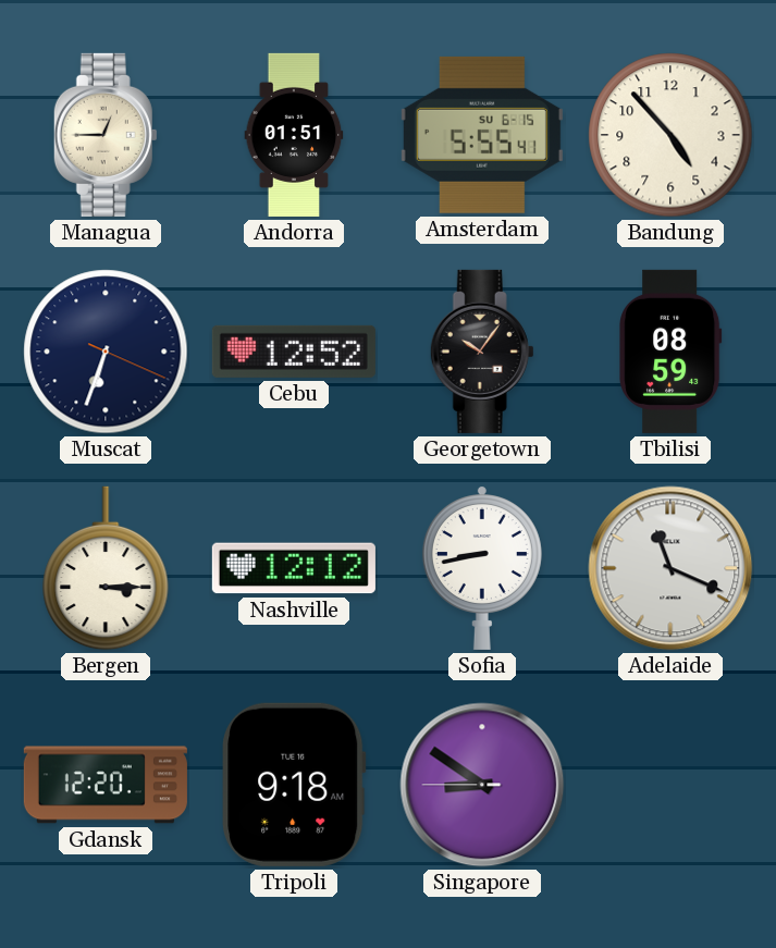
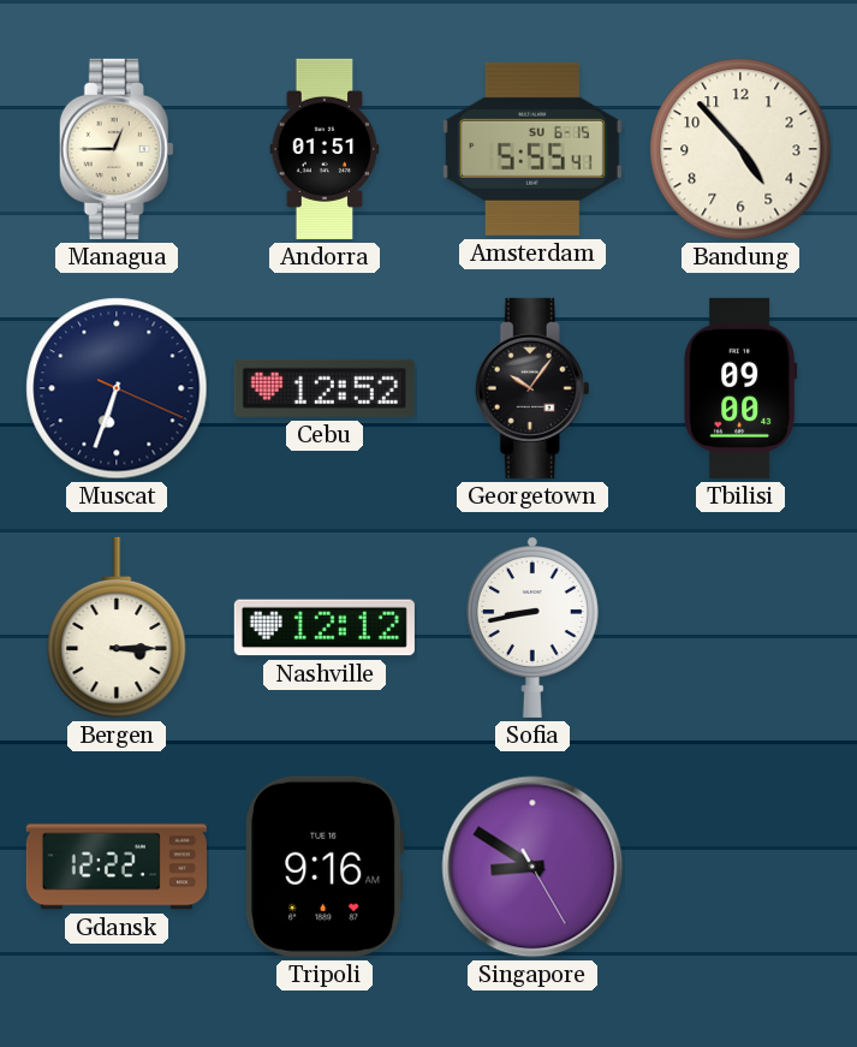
Tbilisi: 08:59 -> 09:00
Adelaide: 11:19 -> none
Gdansk: 12:20 -> 12:22
Tripoli: 9:18 -> 9:16
Singapore: 8:50:45 -> 8:50:25
